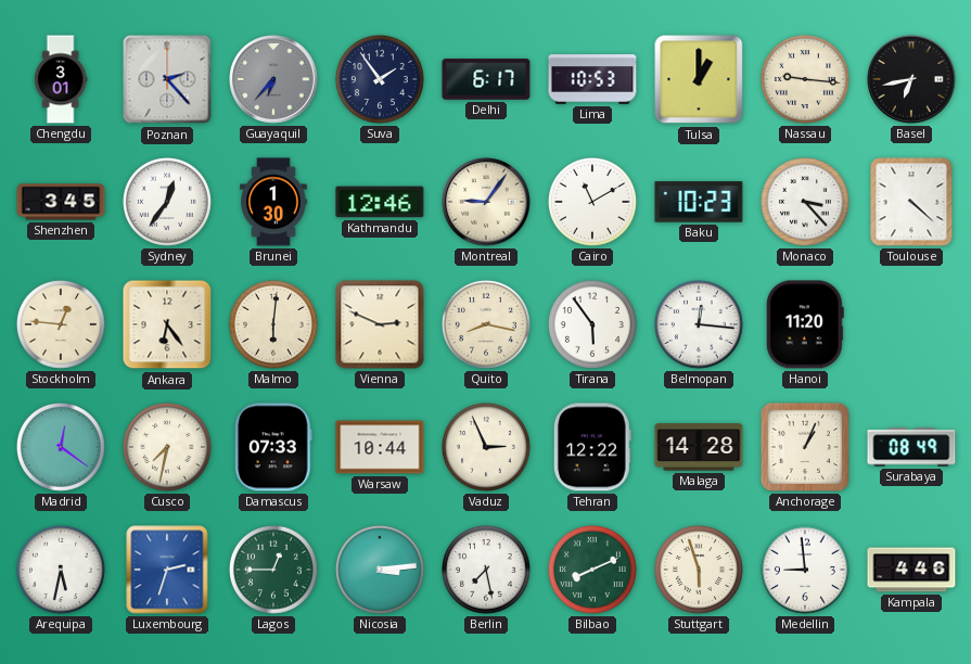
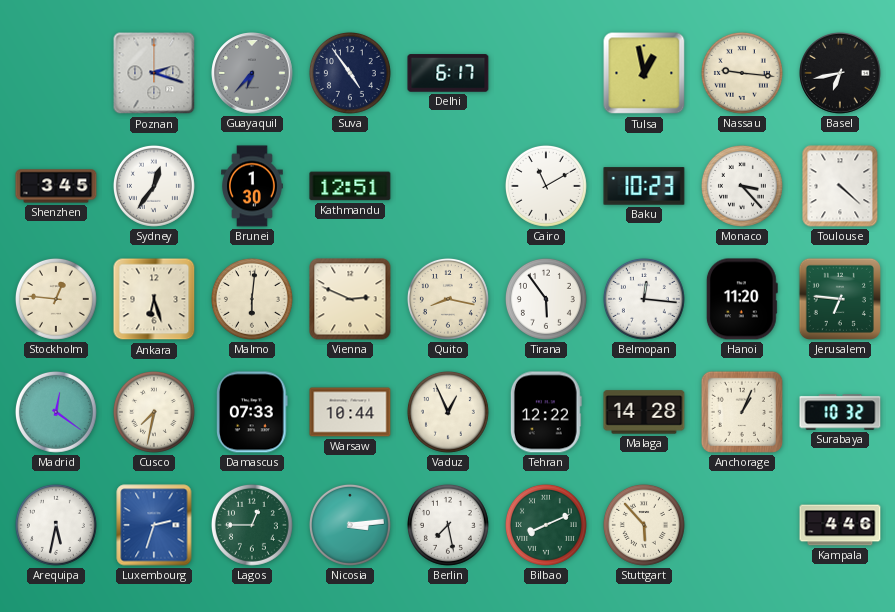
Chengdu: 3:01 -> none
Poznan: 2:23 -> 2:18
Suva: 1:54 -> 4:54
Lima: 10:53 -> none
Tulsa: 1:00 -> 12:58
Kathmandu: 12:46 -> 12:51
Montreal: 9:06 -> none
Ankara: 6:24 -> 6:27
Jerusalem: none -> 6:46
Vaduz: 2:56 -> 12:56
Surabaya: 08:49 -> 10:32
Stuttgart: 5:57 -> 5:53
Medellin: 8:59 -> none
